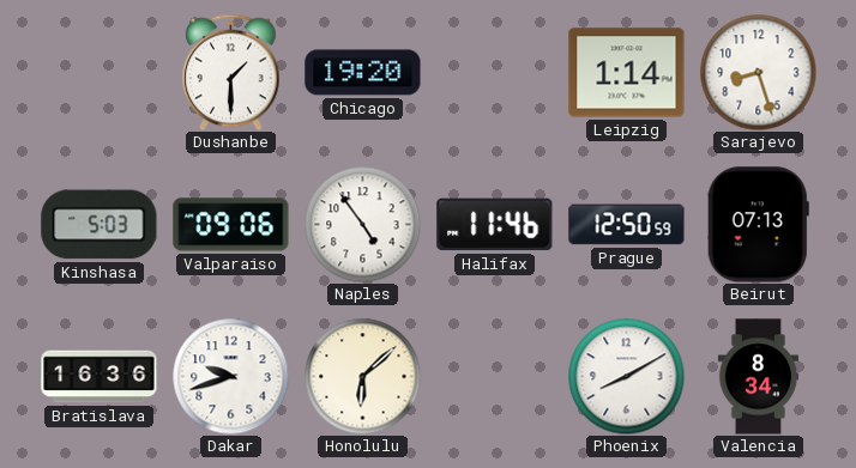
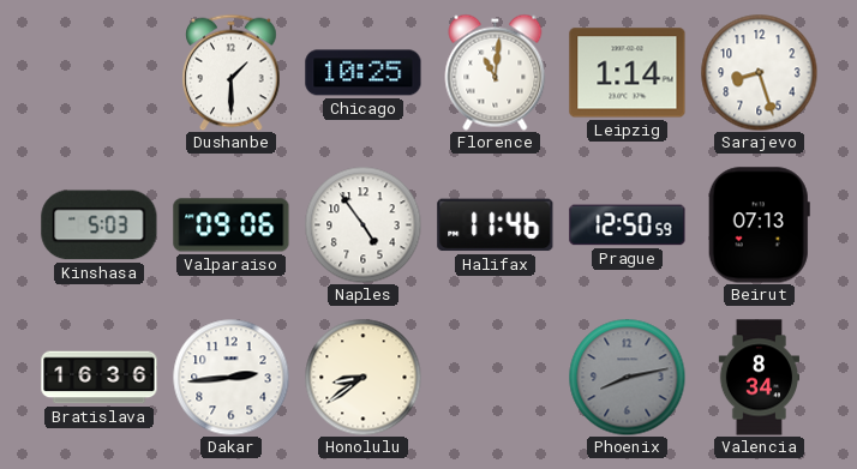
Chicago: 19:20 -> 10:25
Florence: none -> 11:01
Dakar: 9:42 -> 2:44
Honolulu: 6:08 -> 8:39
Phoenix: 8:10 -> 8:13
Phoenix dial: white -> grey
